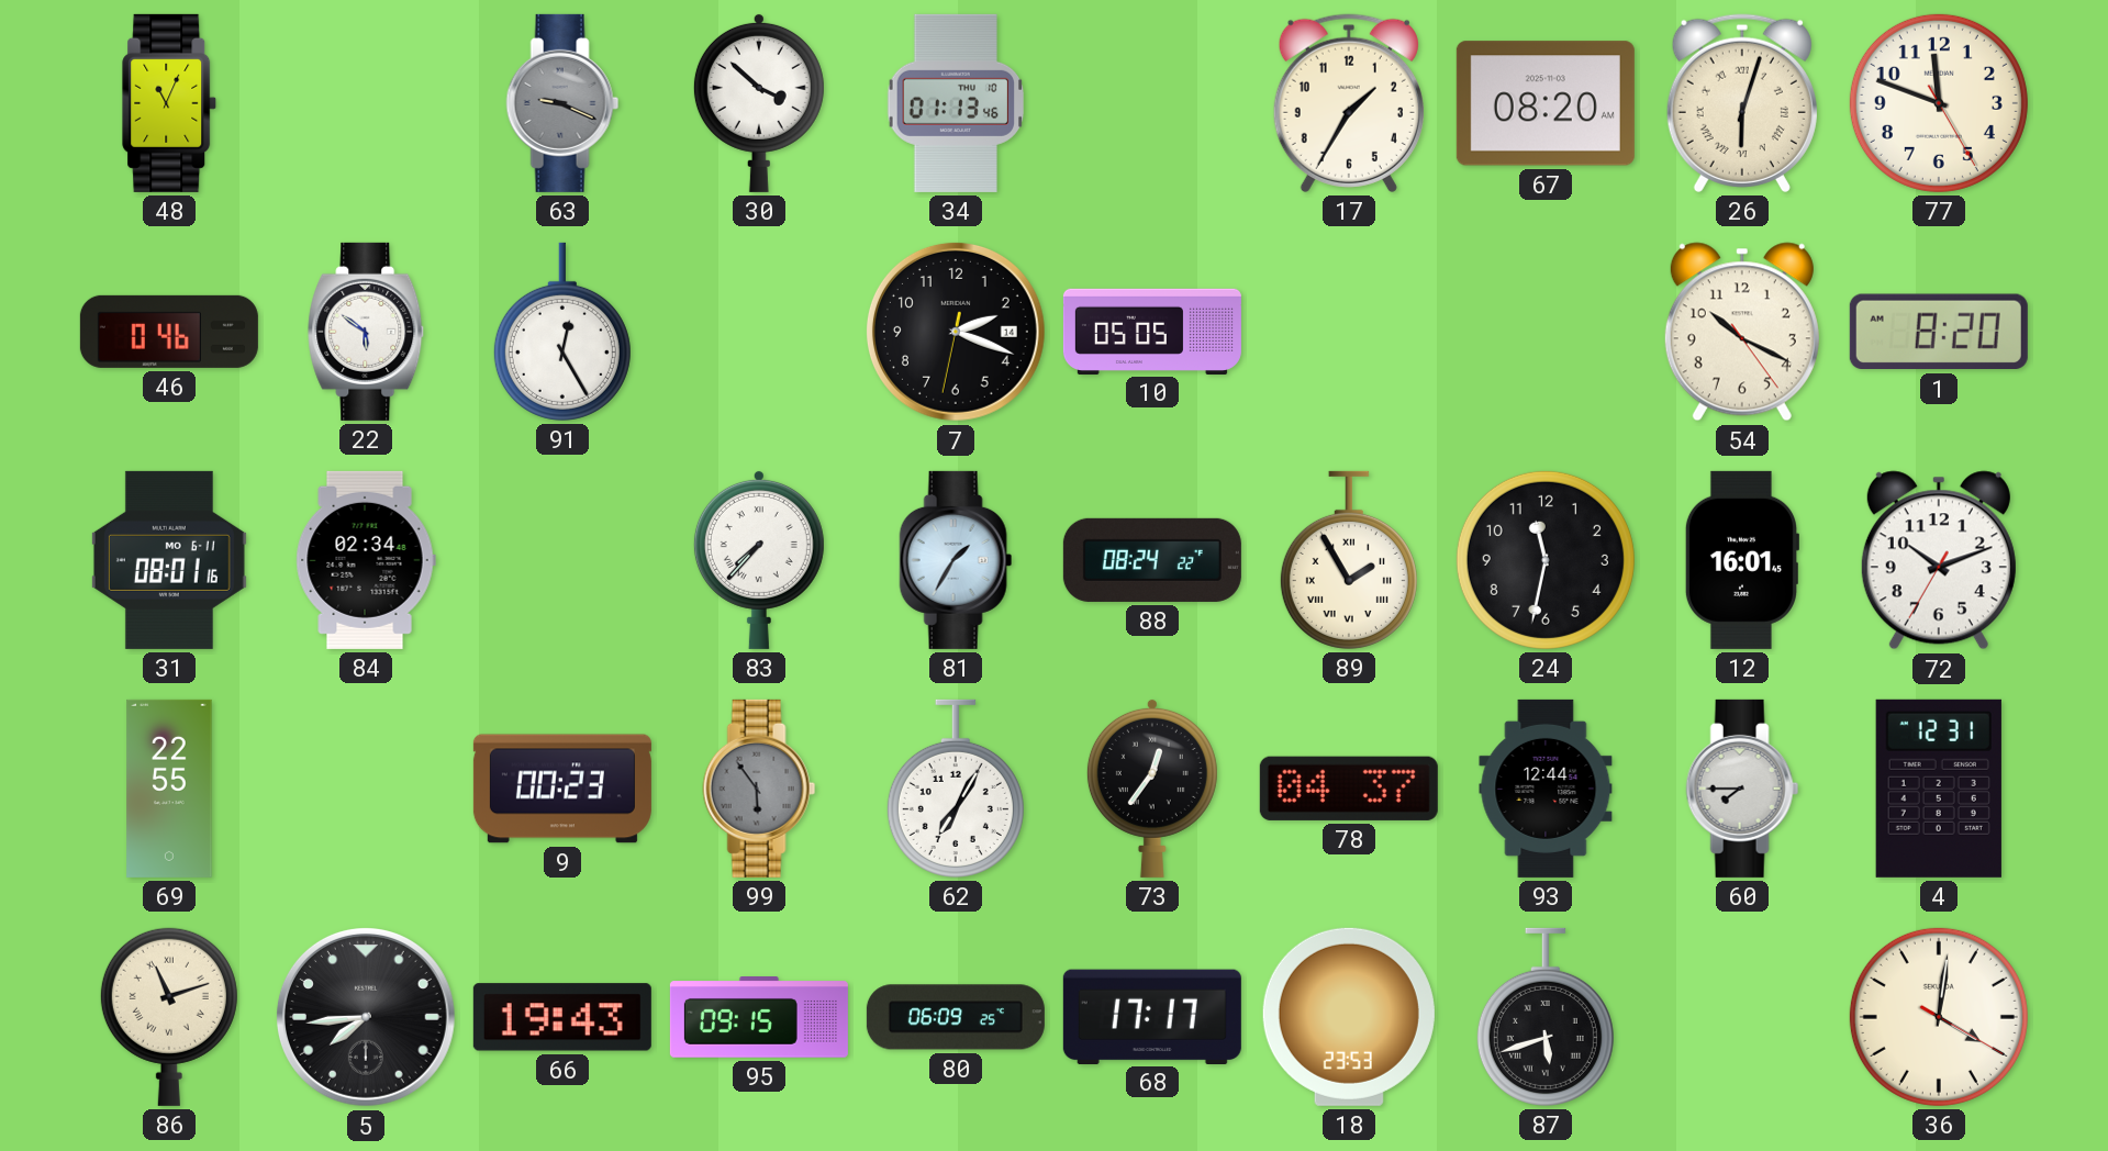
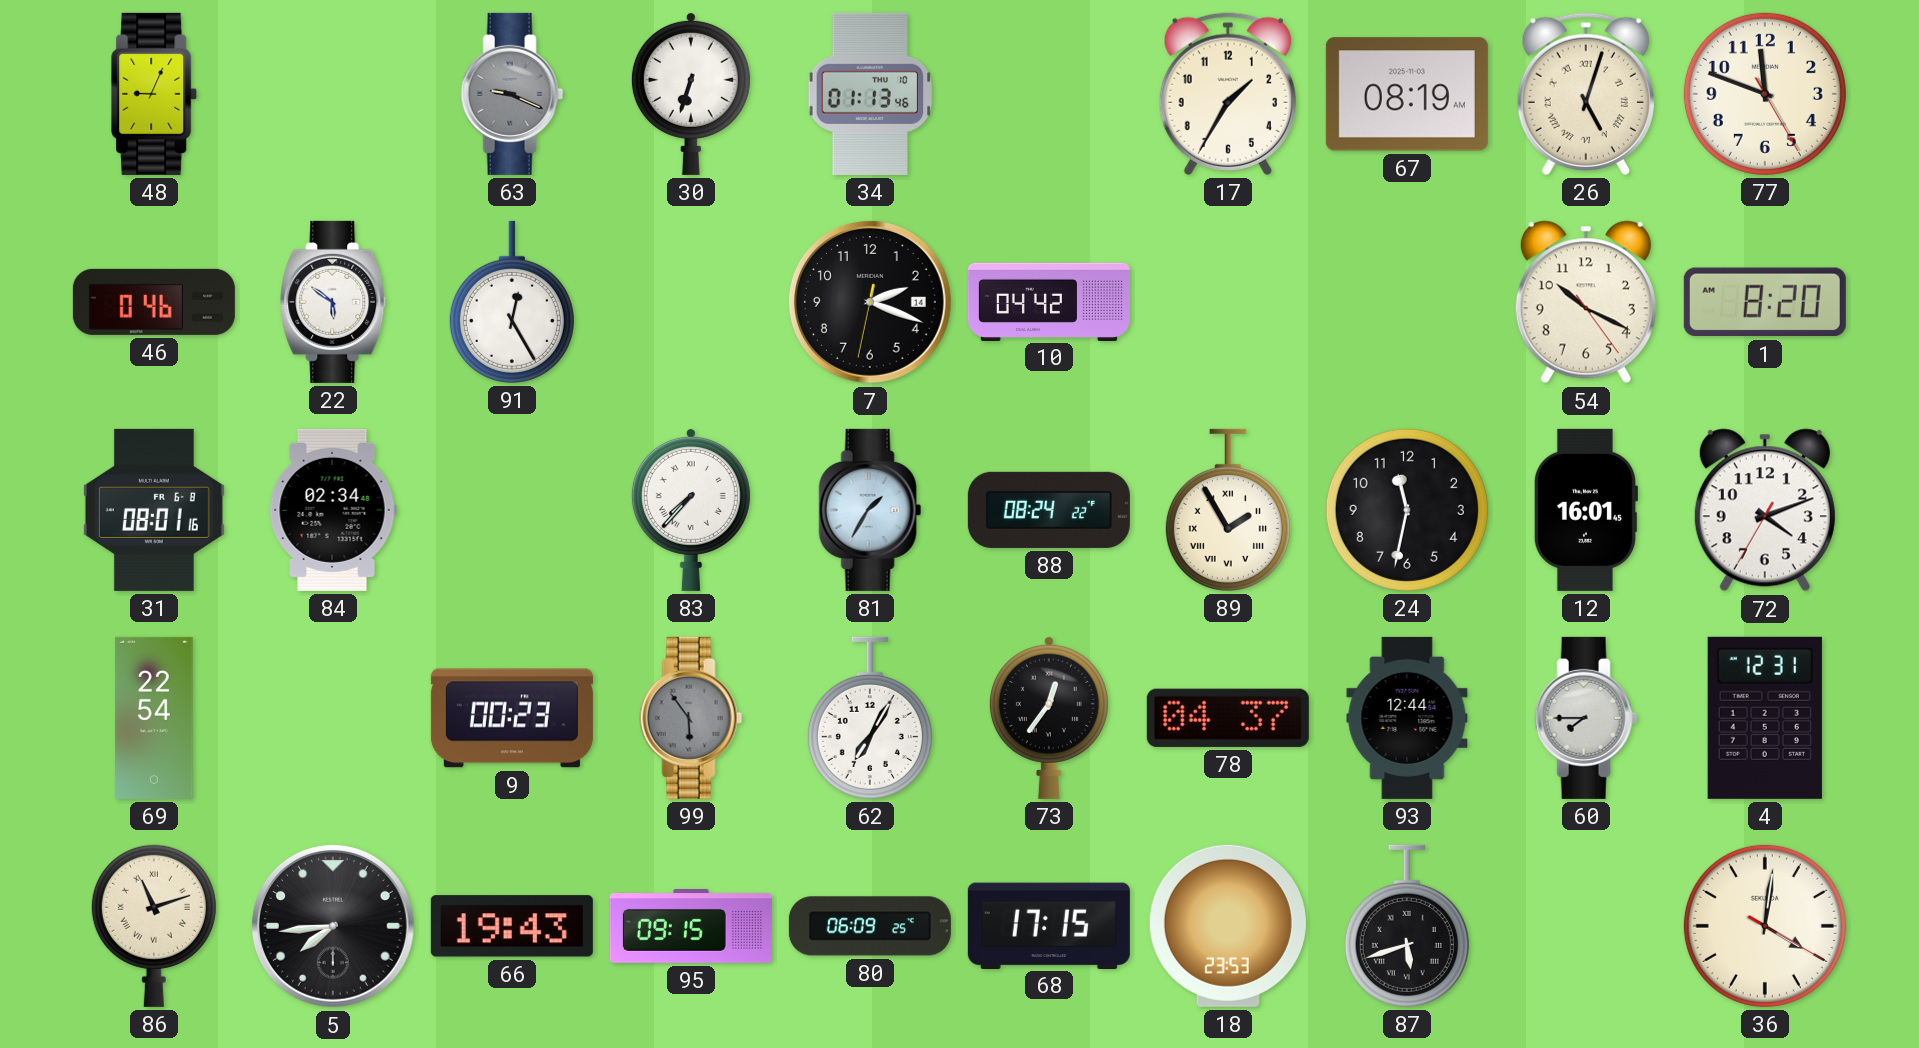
48: 11:04 -> 9:04
30: 3:52 -> 6:33
67: 08:20 -> 08:19
26: 6:03 -> 5:03
10: 05:05 -> 04:42
31 date: MO 6-11 -> FR 6-8
72: 10:11 -> 4:11
69: 22:55 -> 22:54
68: 17:17 -> 17:15
